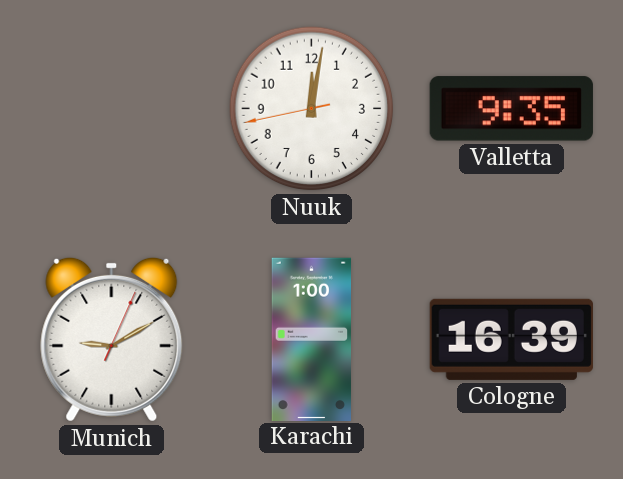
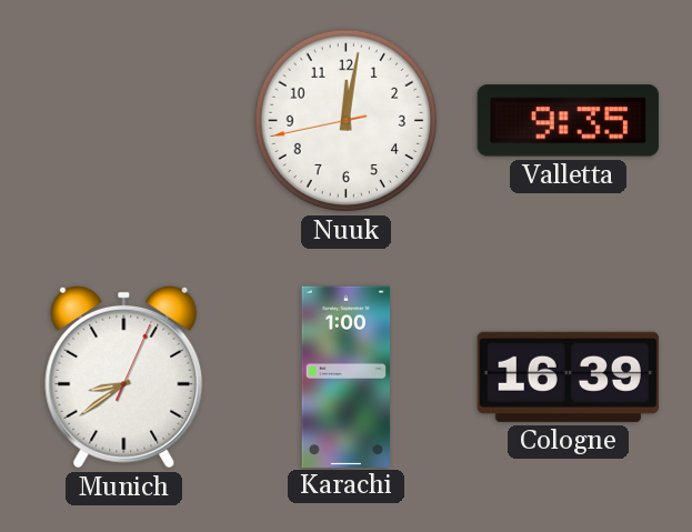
Munich: 9:10 -> 8:39
